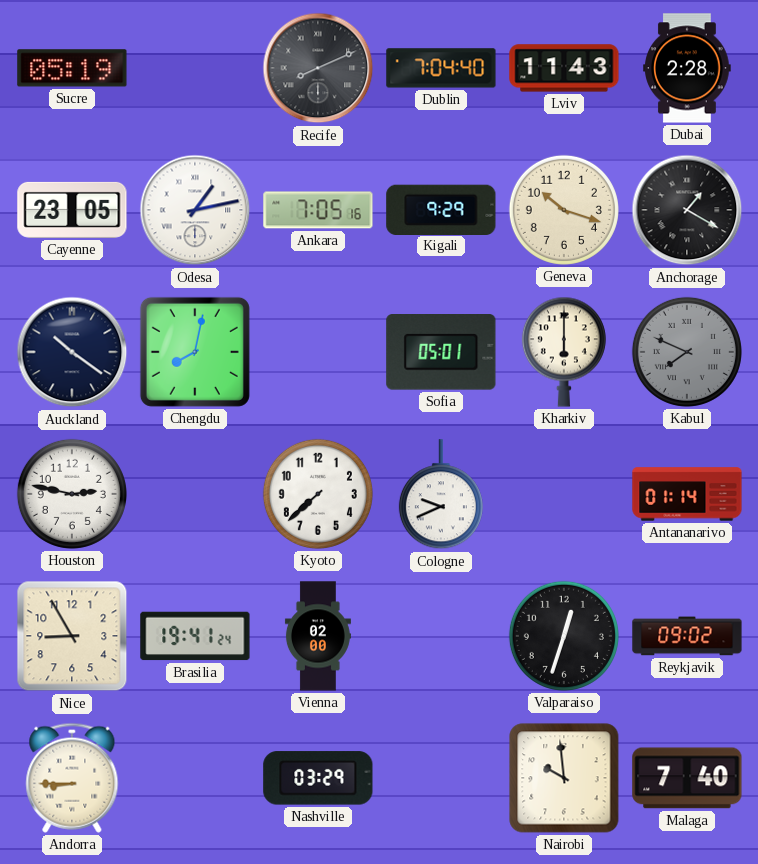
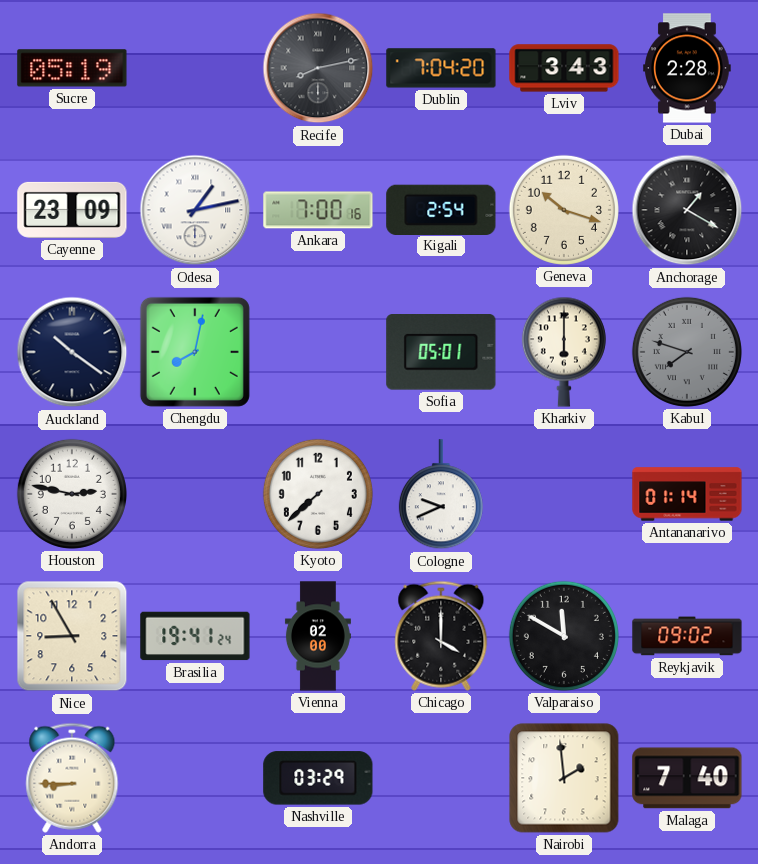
Recife: 8:11 -> 8:13
Dublin: 7:04:40 -> 7:04:20
Lviv: 11:43 -> 3:43
Cayenne: 23:05 -> 23:09
Ankara: 7:05 -> 7:00
Kigali: 9:29 -> 2:54
Kabul: 7:49 -> 7:48
Chicago: none -> 4:00
Valparaiso: 12:33 -> 11:50
Nairobi: 9:59 -> 1:59
